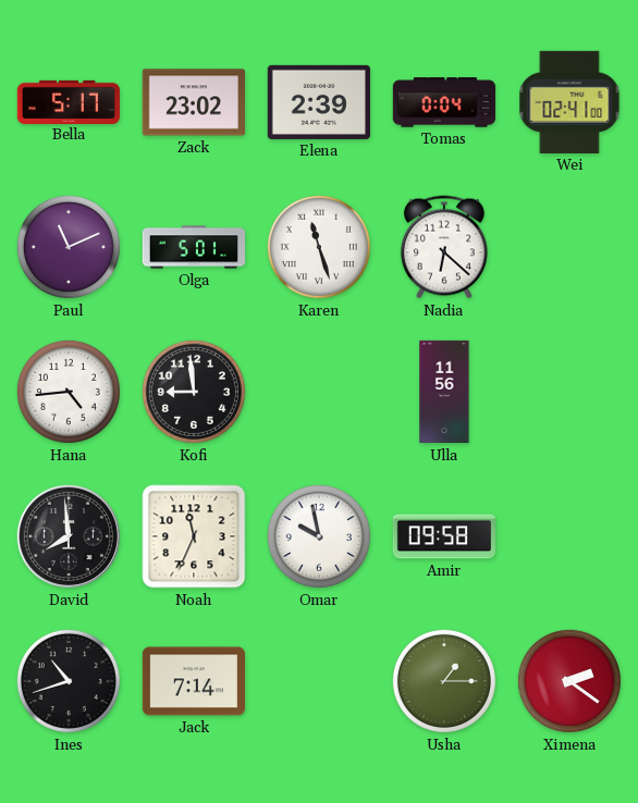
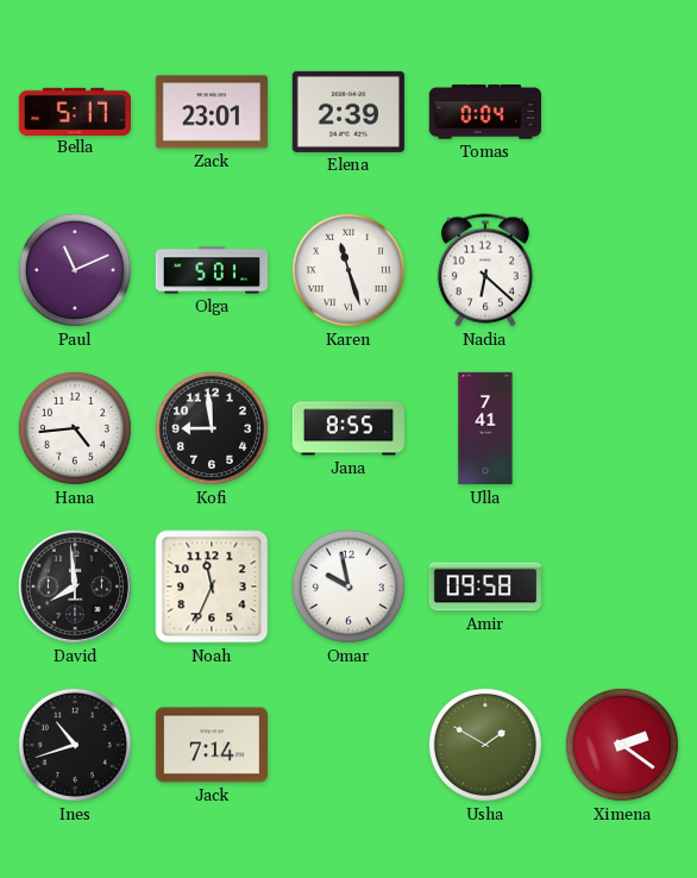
Zack: 23:02 -> 23:01
Wei: 02:41 -> none
Jana: none -> 8:55
Ulla: 11:56 -> 7:41
Usha: 1:15 -> 1:50
